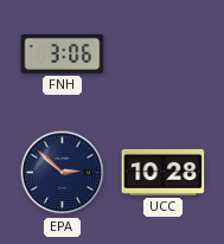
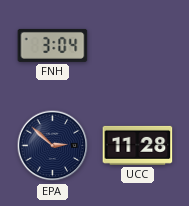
FNH: 3:06 -> 3:04
UCC: 10:28 -> 11:28
